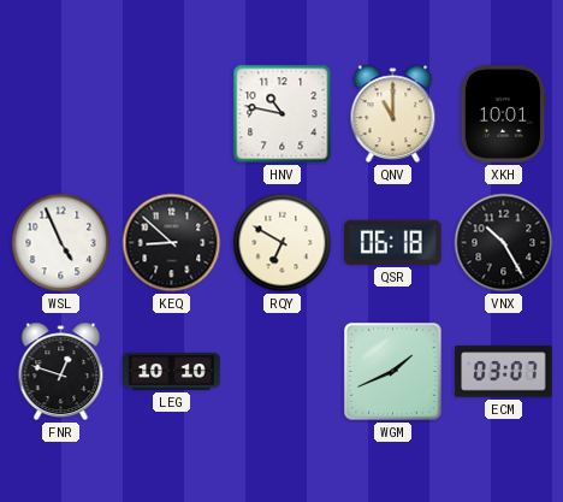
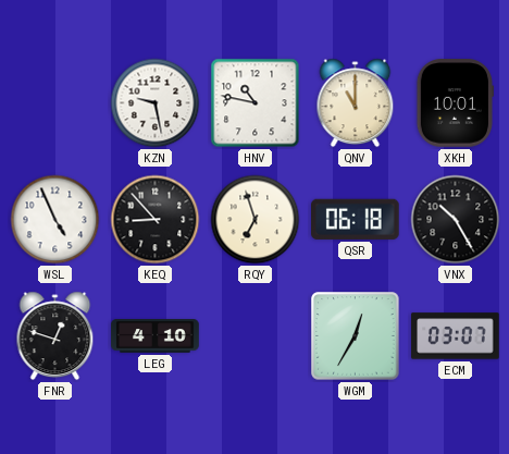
KZN: none -> 9:28
KEQ: 8:52 -> 8:53
RQY: 6:50 -> 6:57
LEG: 10:10 -> 4:10
WGM: 1:41 -> 12:35
